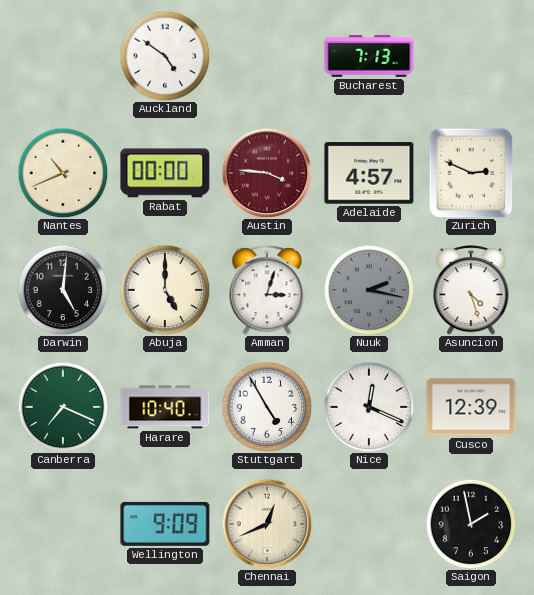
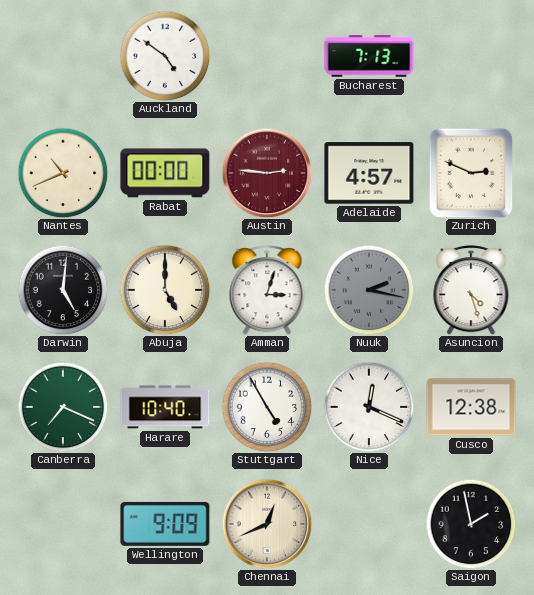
Austin: 3:46 -> 2:46
Cusco: 12:39 -> 12:38
